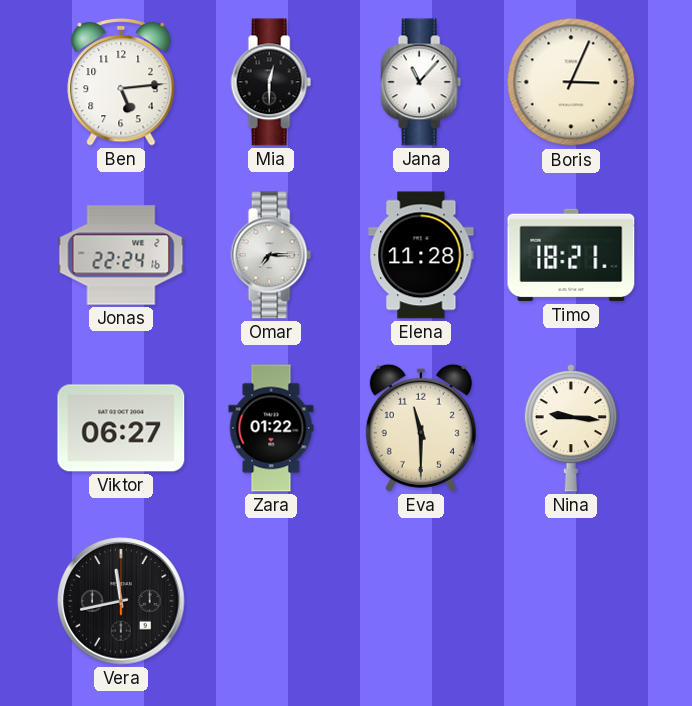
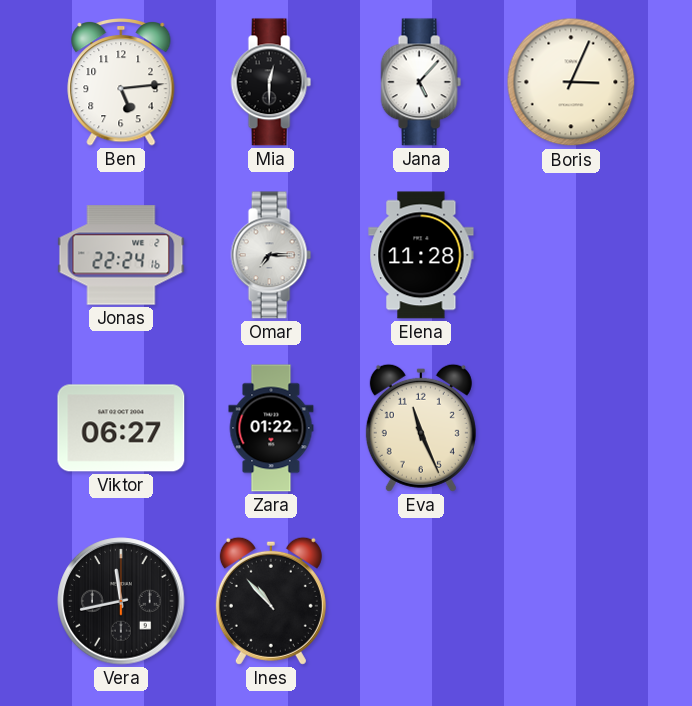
Jana: 11:07 -> 5:07
Timo: 18:21 -> none
Eva: 11:30 -> 11:26
Nina: 9:16 -> none
Ines: none -> 10:53
